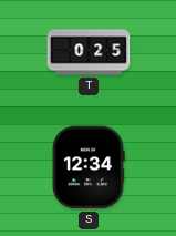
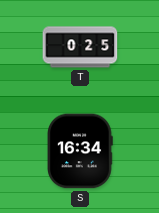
S: 12:34 -> 16:34
